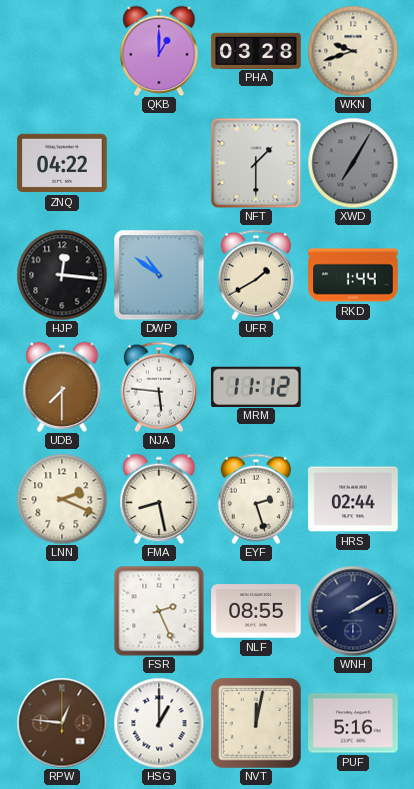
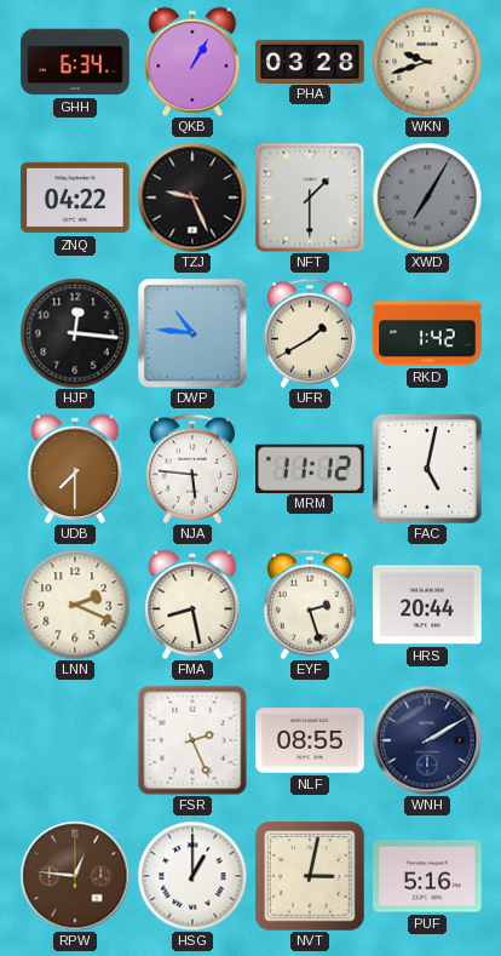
GHH: none -> 6:34
QKB: 1:00 -> 1:05
TZJ: none -> 9:26
DWP: 10:51 -> 10:46
RKD: 1:44 -> 1:42
FAC: none -> 5:02
HRS: 02:44 -> 20:44
NVT: 12:02 -> 3:02
